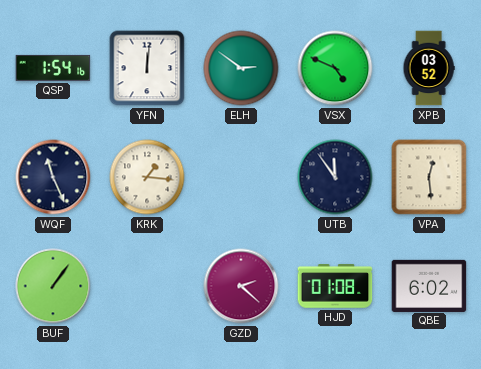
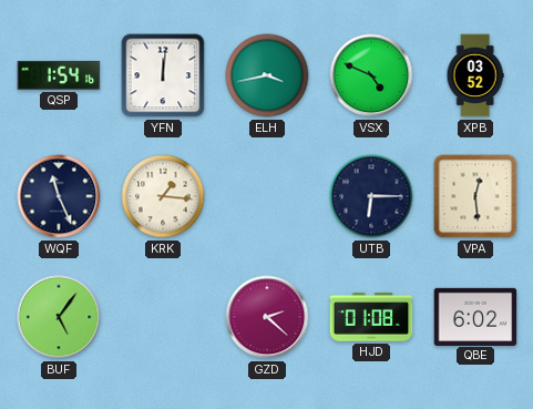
ELH: 2:51 -> 3:43
UTB: 11:54 -> 6:15
BUF: 1:06 -> 5:06
